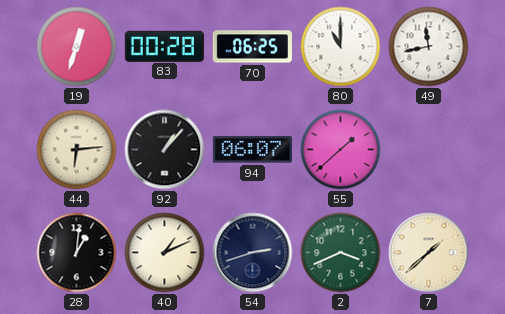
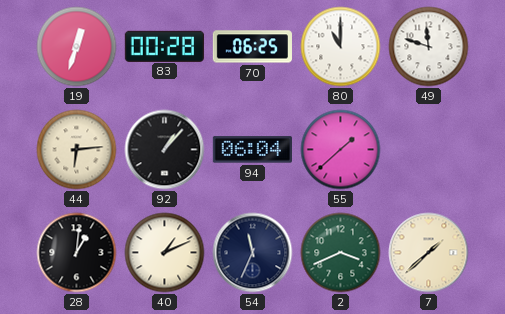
49: 11:43 -> 11:48
94: 06:07 -> 06:04
54: 2:42 -> 11:34
